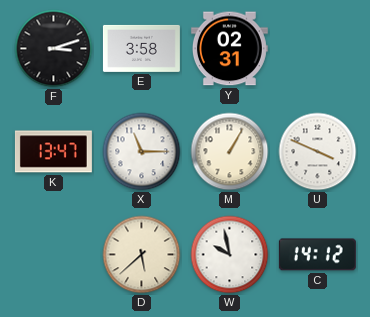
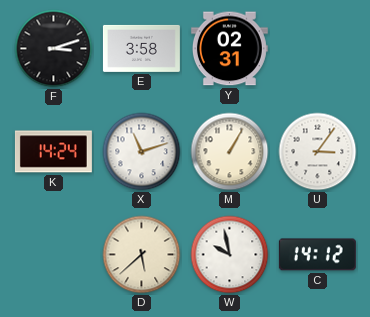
K: 13:47 -> 14:24
X: 11:15 -> 11:12
U: 3:49 -> 3:06
